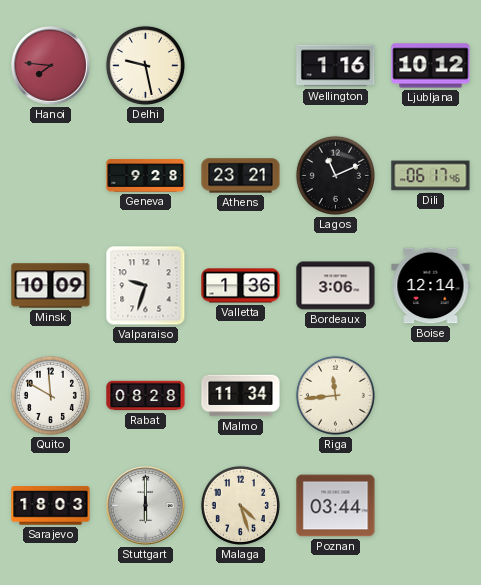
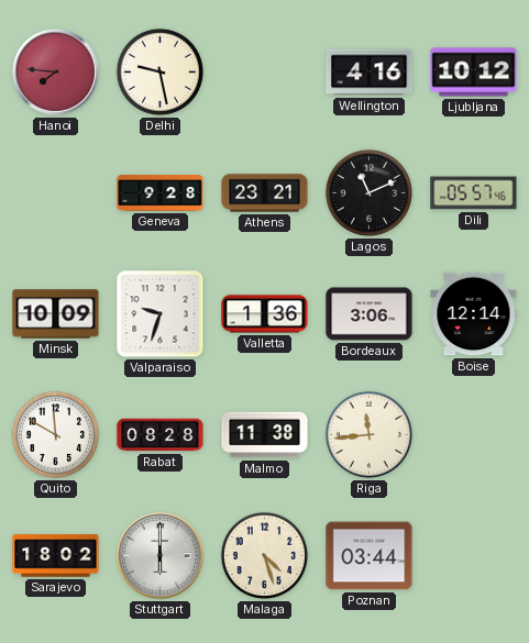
Wellington: 1:16 -> 4:16
Dili: 06:17 -> 05:57
Malmo: 11:34 -> 11:38
Sarajevo: 18:03 -> 18:02
